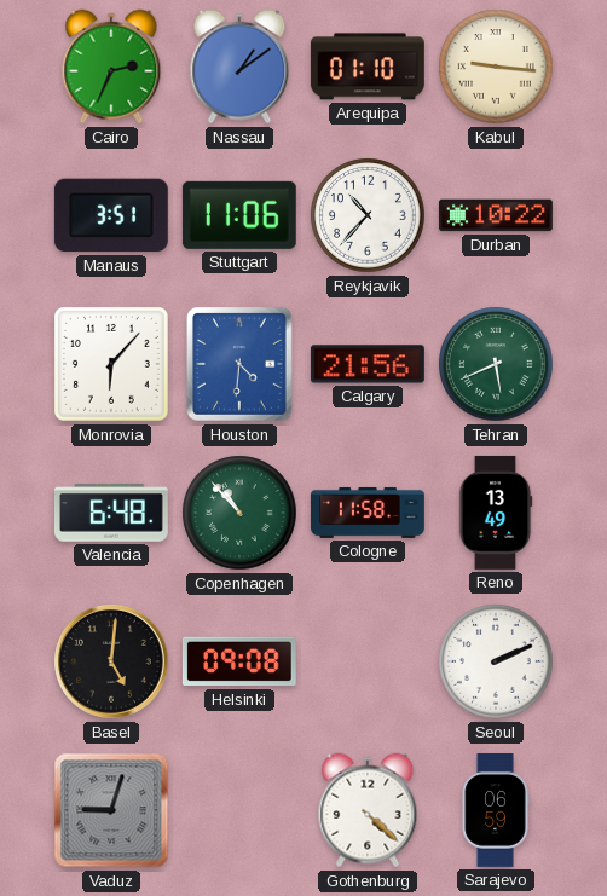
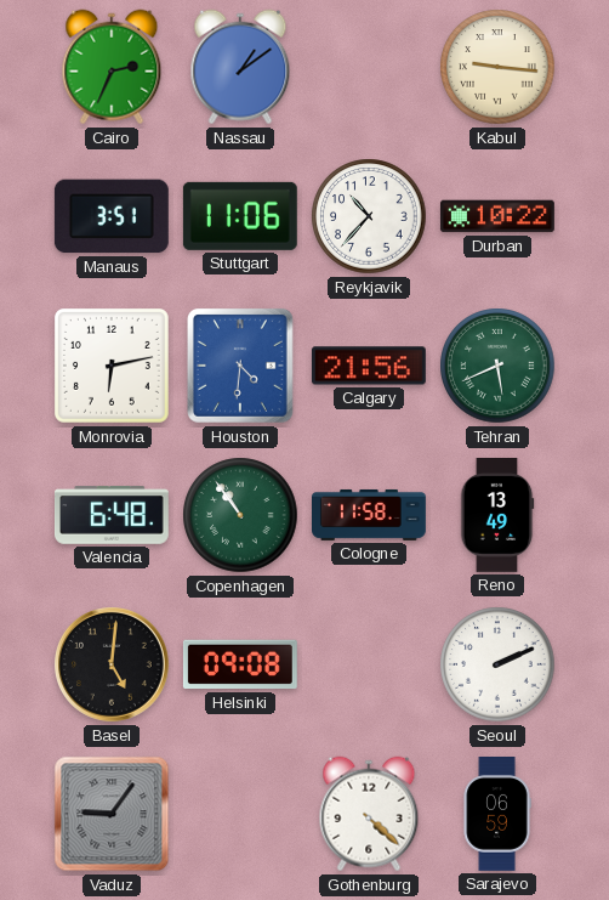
Arequipa: 01:10 -> none
Monrovia: 6:07 -> 6:13
Copenhagen: 10:53 -> 10:54
Vaduz: 9:03 -> 9:06
